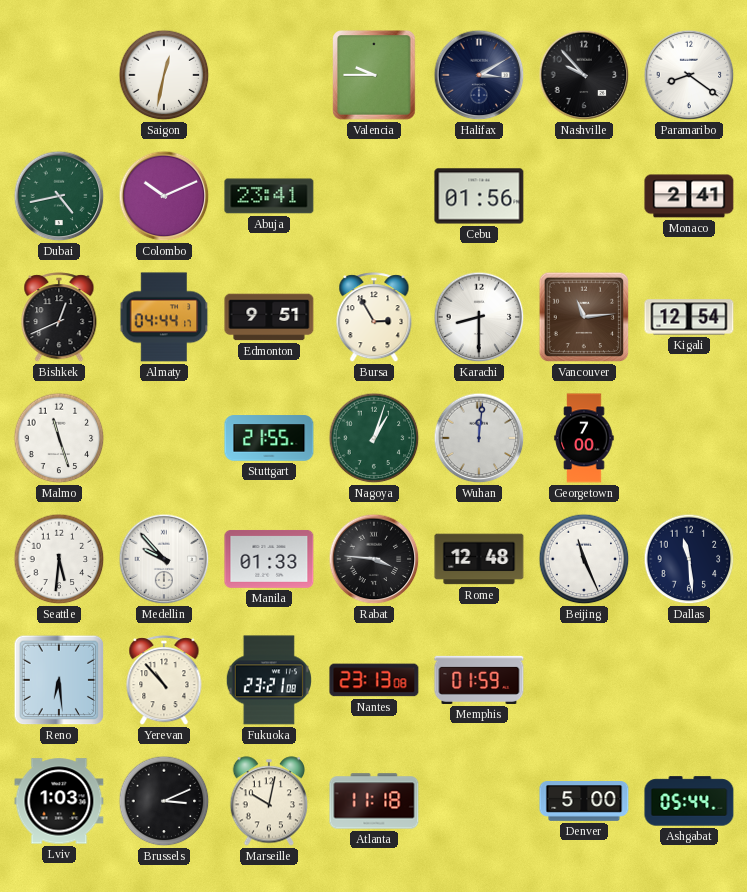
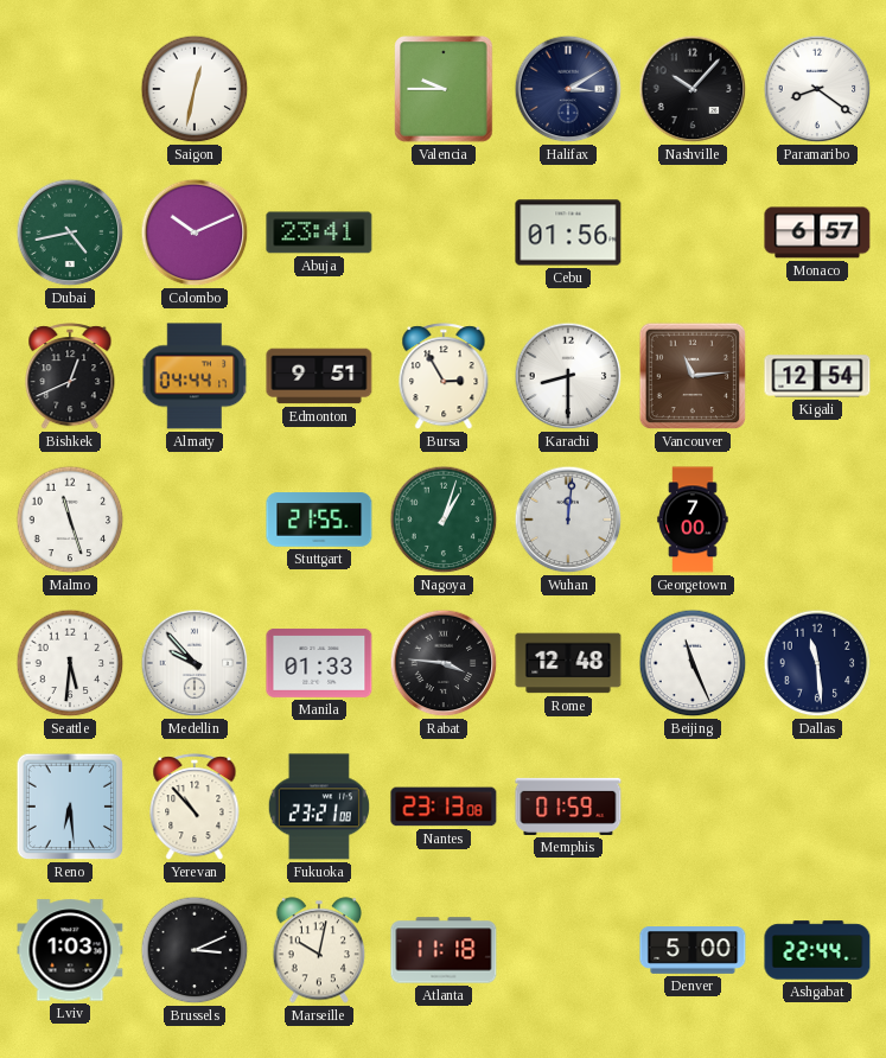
Nashville: 9:53 -> 10:07
Monaco: 2:41 -> 6:57
Ashgabat: 05:44 -> 22:44
